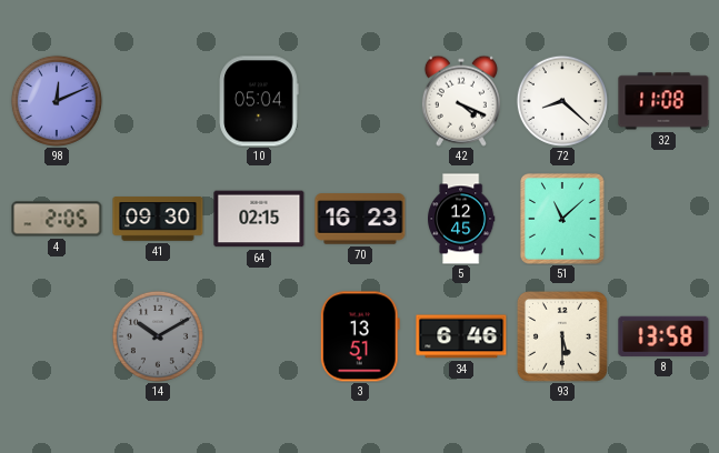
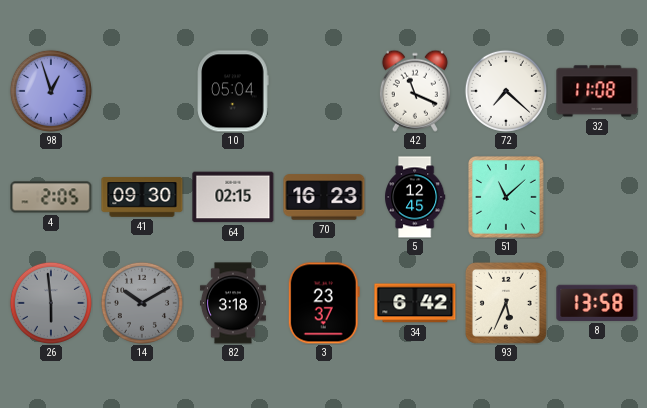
98: 12:11 -> 12:57
42: 4:19 -> 11:19
72: 8:22 -> 7:22
26: none -> 5:59
82: none -> 3:18
3: 13:51 -> 23:37
34: 6:46 -> 6:42
93: 5:30 -> 5:34
